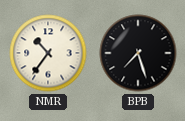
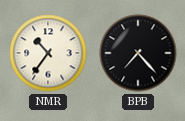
BPB: 7:27 -> 7:23
